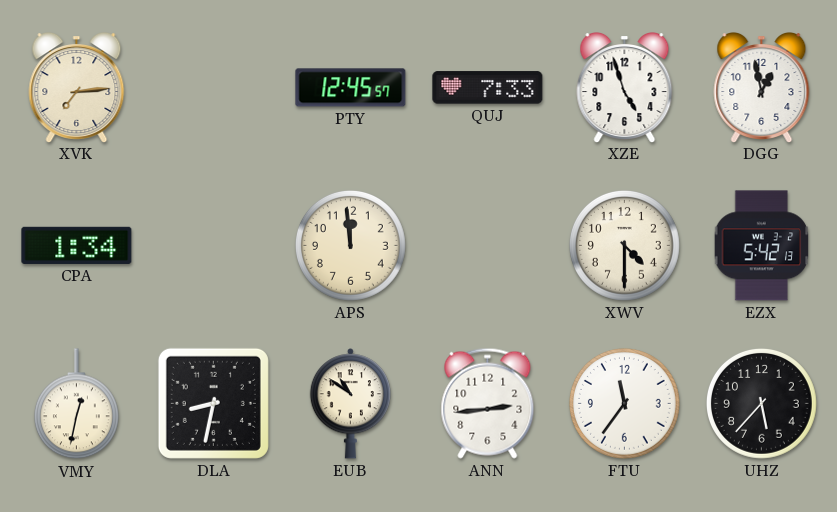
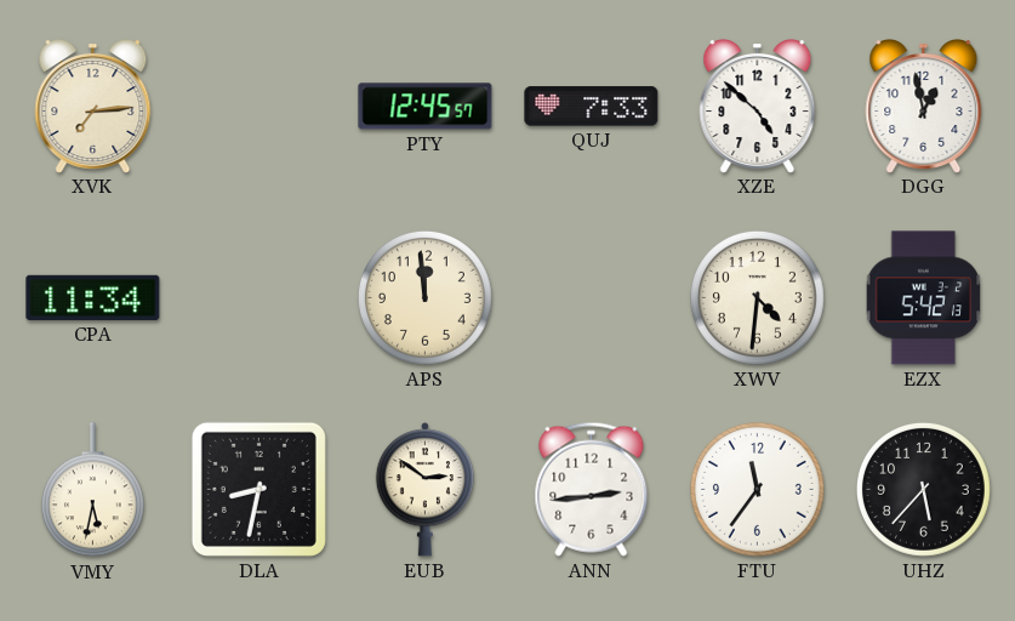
XZE: 4:57 -> 4:52
CPA: 1:34 -> 11:34
XWV: 4:30 -> 4:31
VMY: 12:32 -> 5:32
EUB: 10:51 -> 2:51
